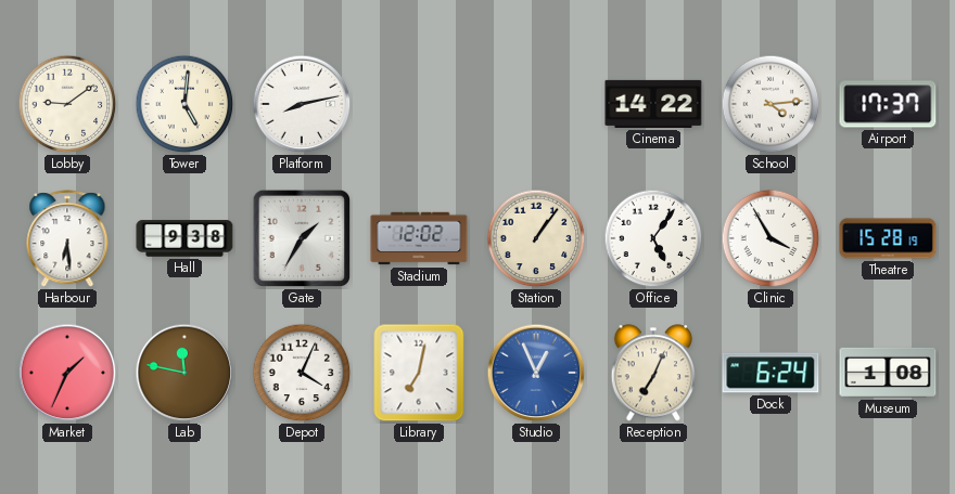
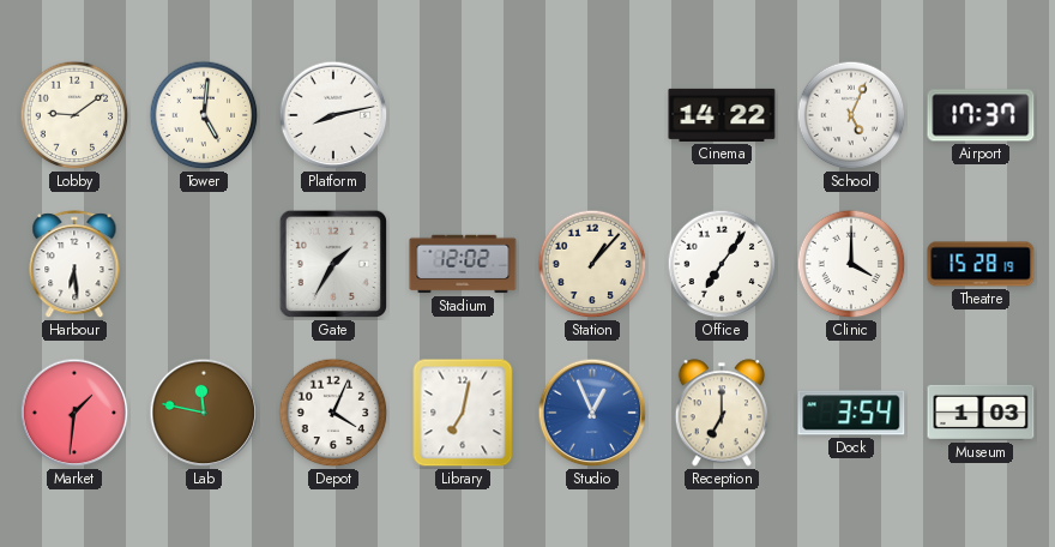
School: 4:14 -> 5:04
Hall: 9:38 -> none
Station: 1:06 -> 1:07
Office: 5:06 -> 7:06
Clinic: 3:55 -> 4:00
Market: 1:34 -> 1:31
Reception: 7:04 -> 7:00
Dock: 6:24 -> 3:54
Museum: 1:08 -> 1:03
